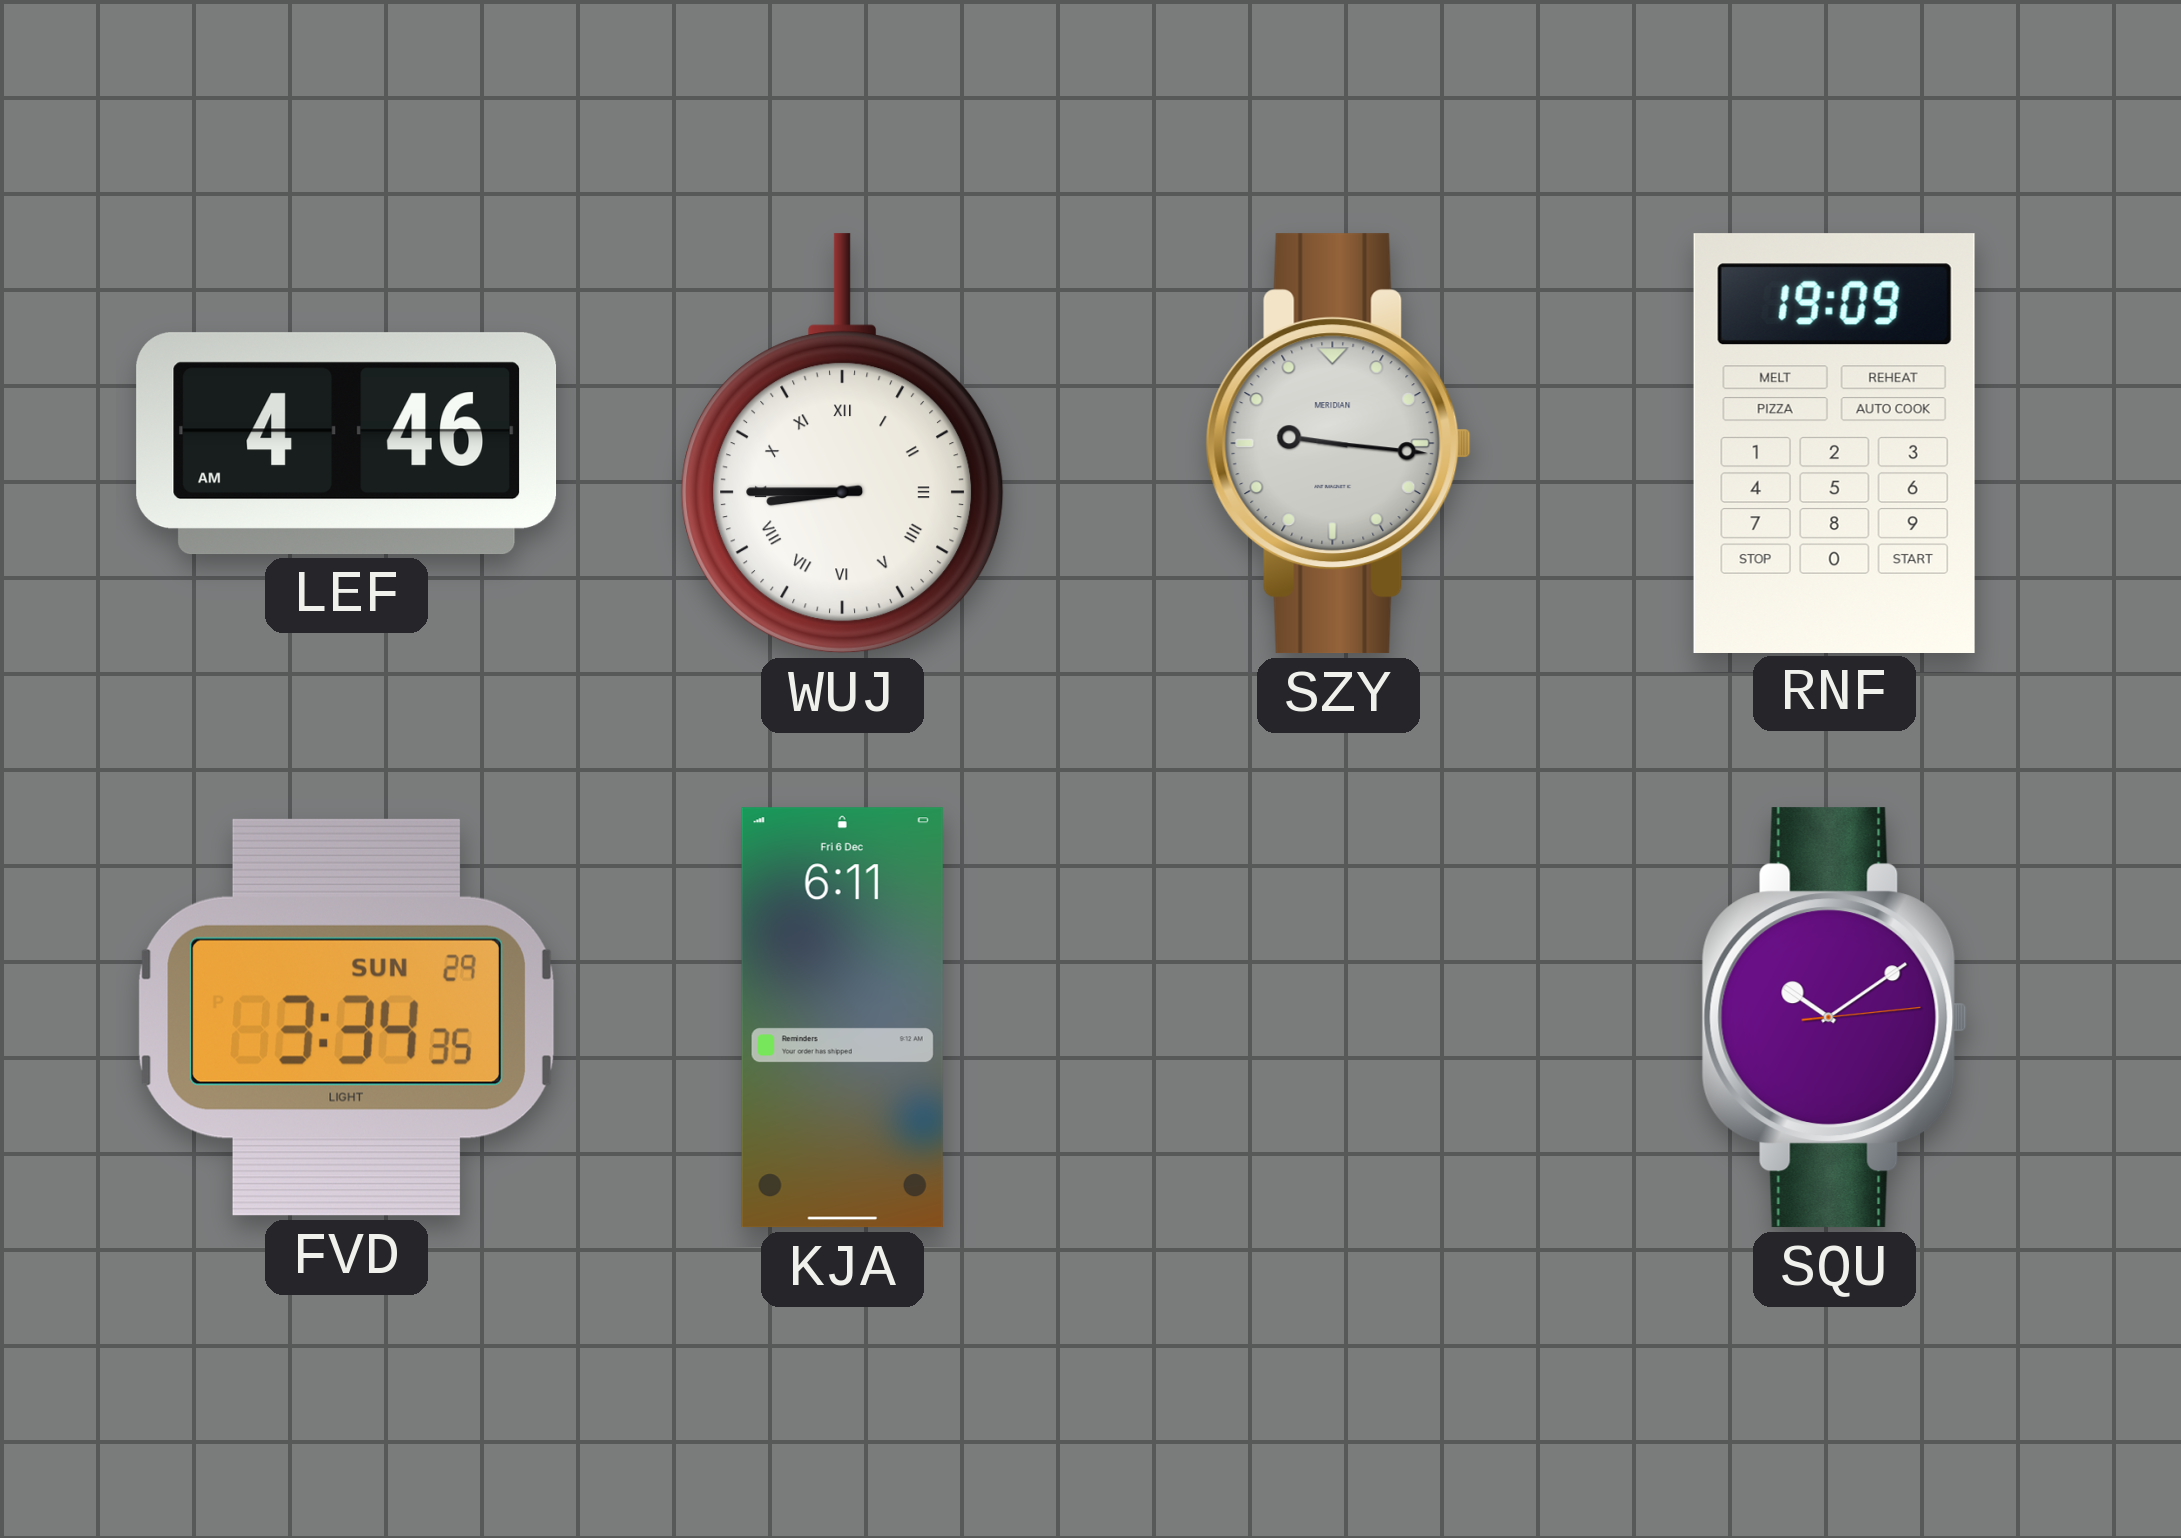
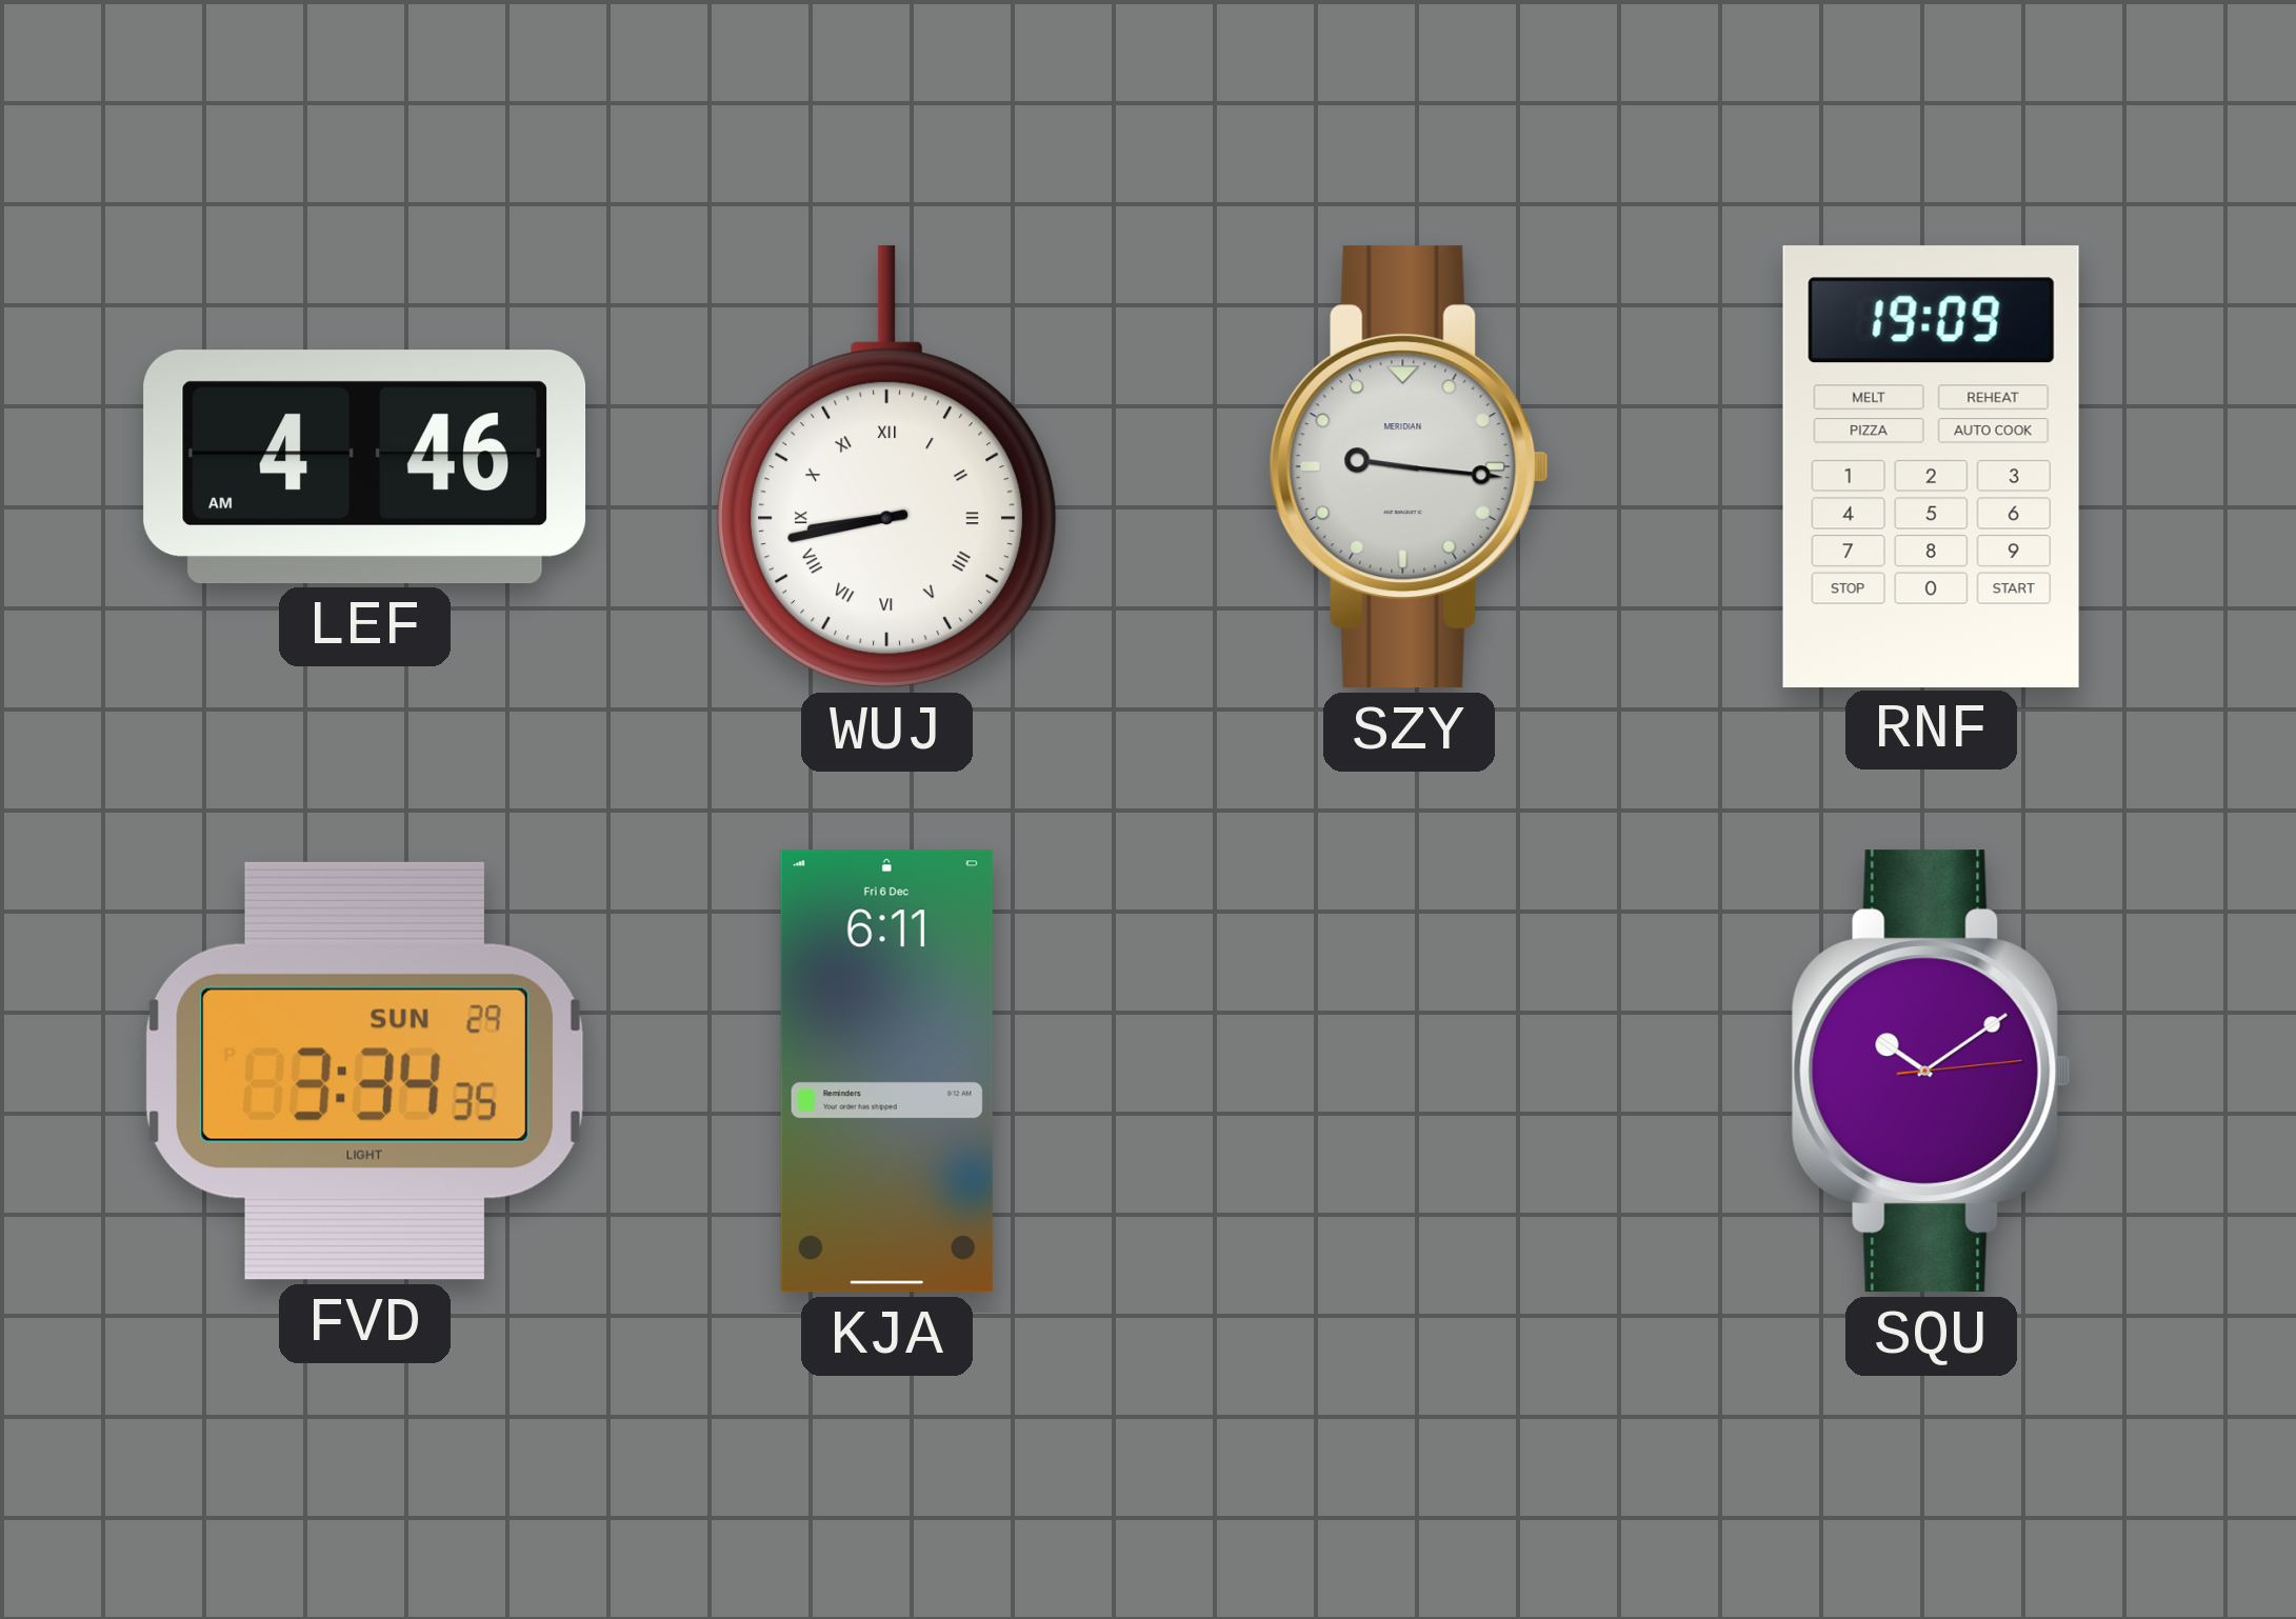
WUJ: 8:45 -> 8:43
